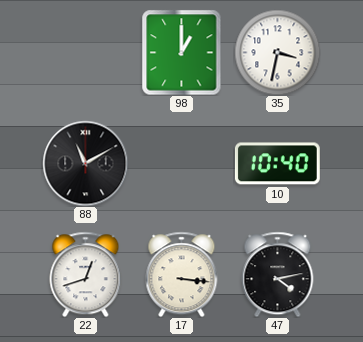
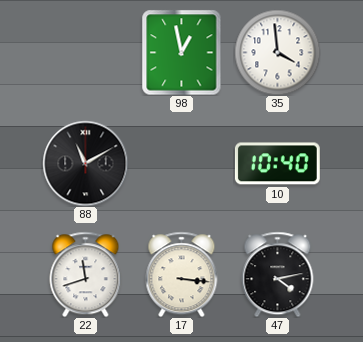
98: 1:00 -> 12:58
35: 3:32 -> 3:59
22: 12:42 -> 11:42
